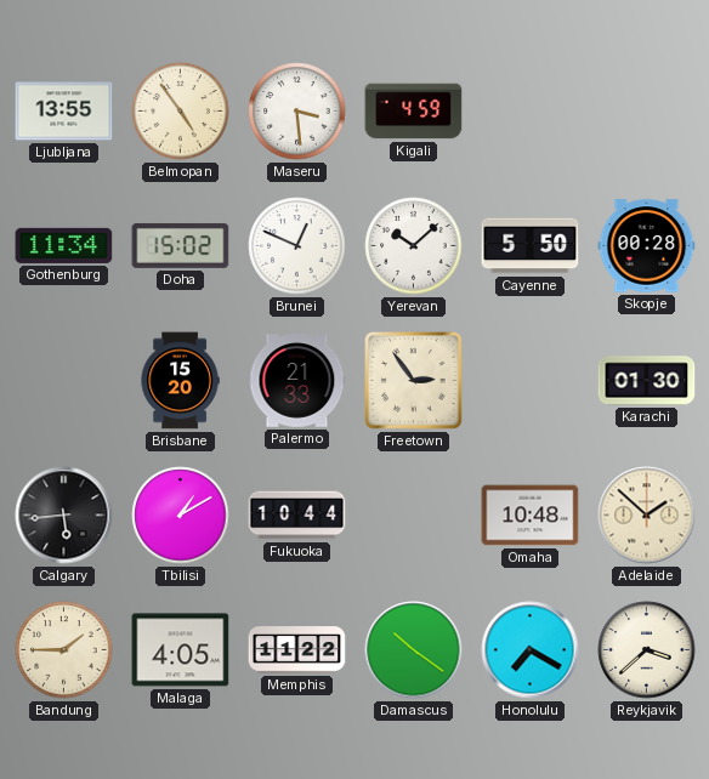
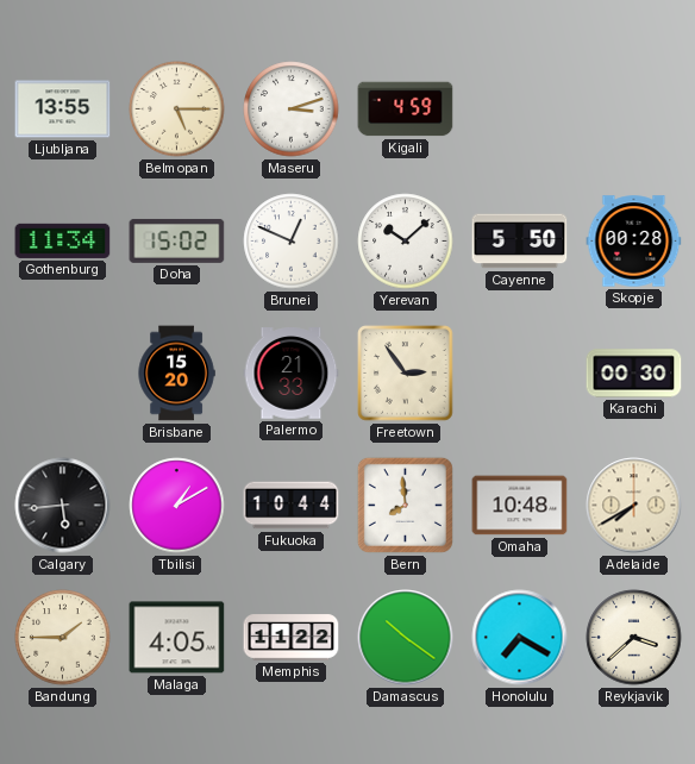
Belmopan: 4:54 -> 5:15
Maseru: 3:29 -> 3:12
Karachi: 01:30 -> 00:30
Bern: none -> 7:59
Adelaide: 1:52 -> 7:40
